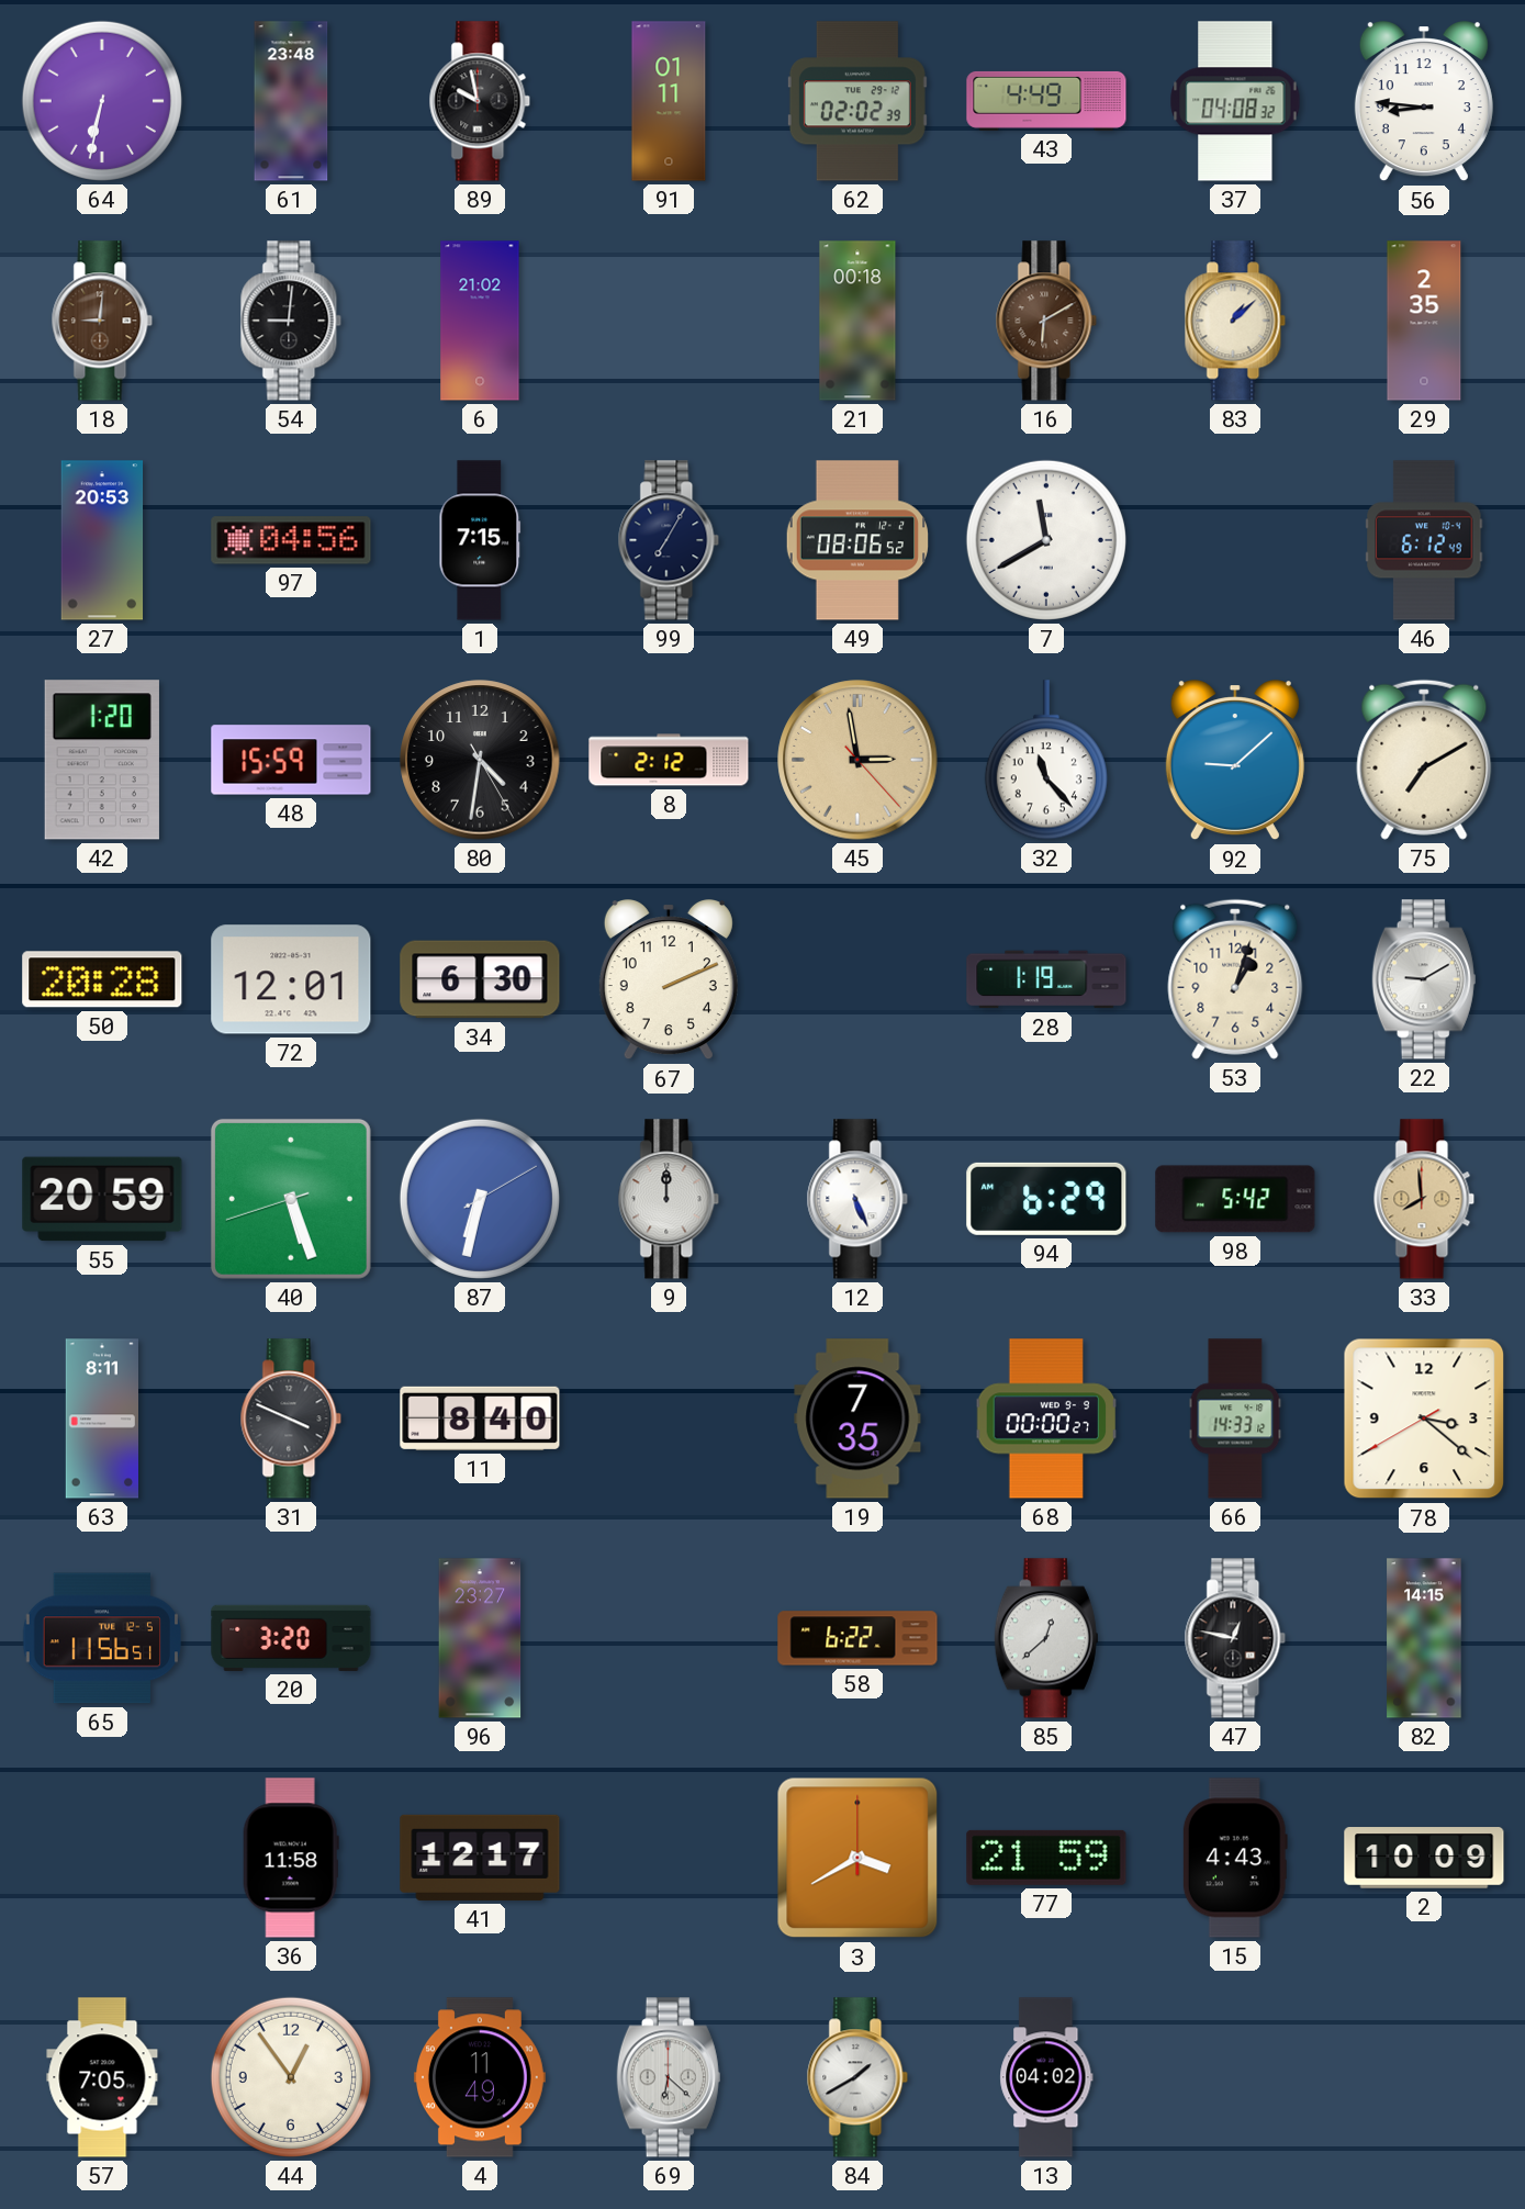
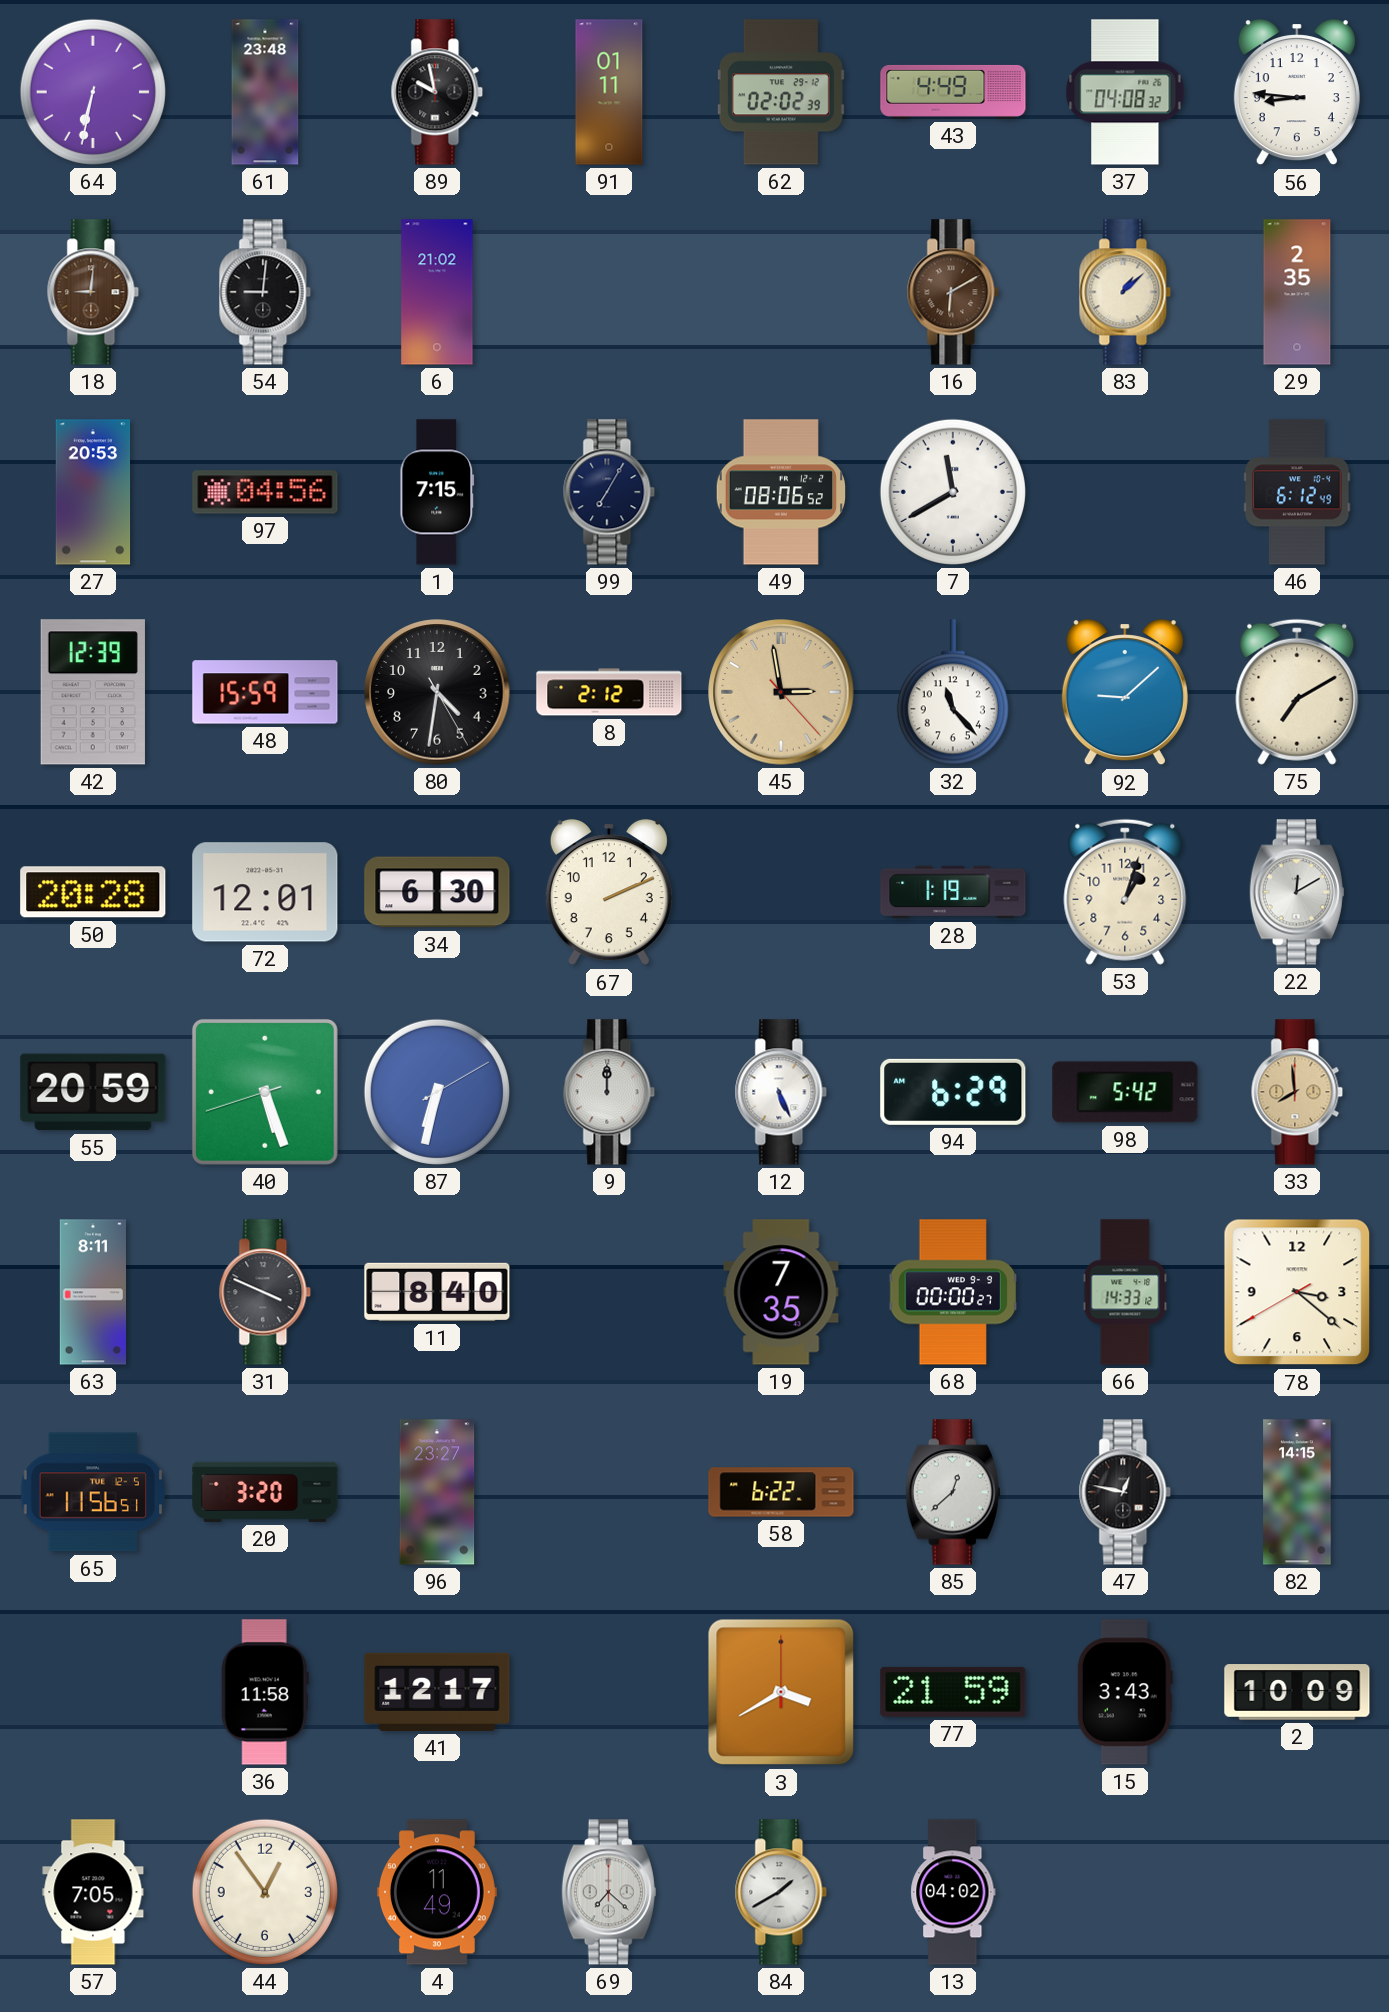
21: 00:18 -> none
42: 1:20 -> 12:39
22: 9:10 -> 12:10
15: 4:43 -> 3:43
69: 6:22 -> 7:22
